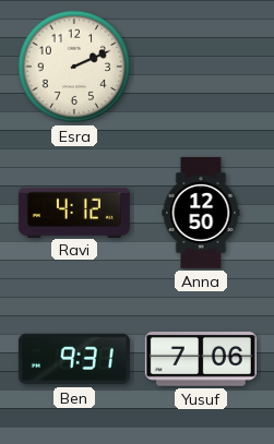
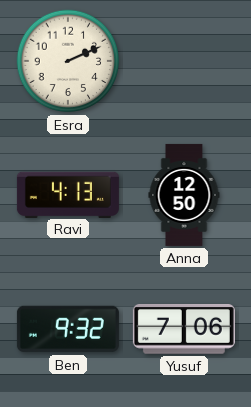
Ravi: 4:12 -> 4:13
Ben: 9:31 -> 9:32
